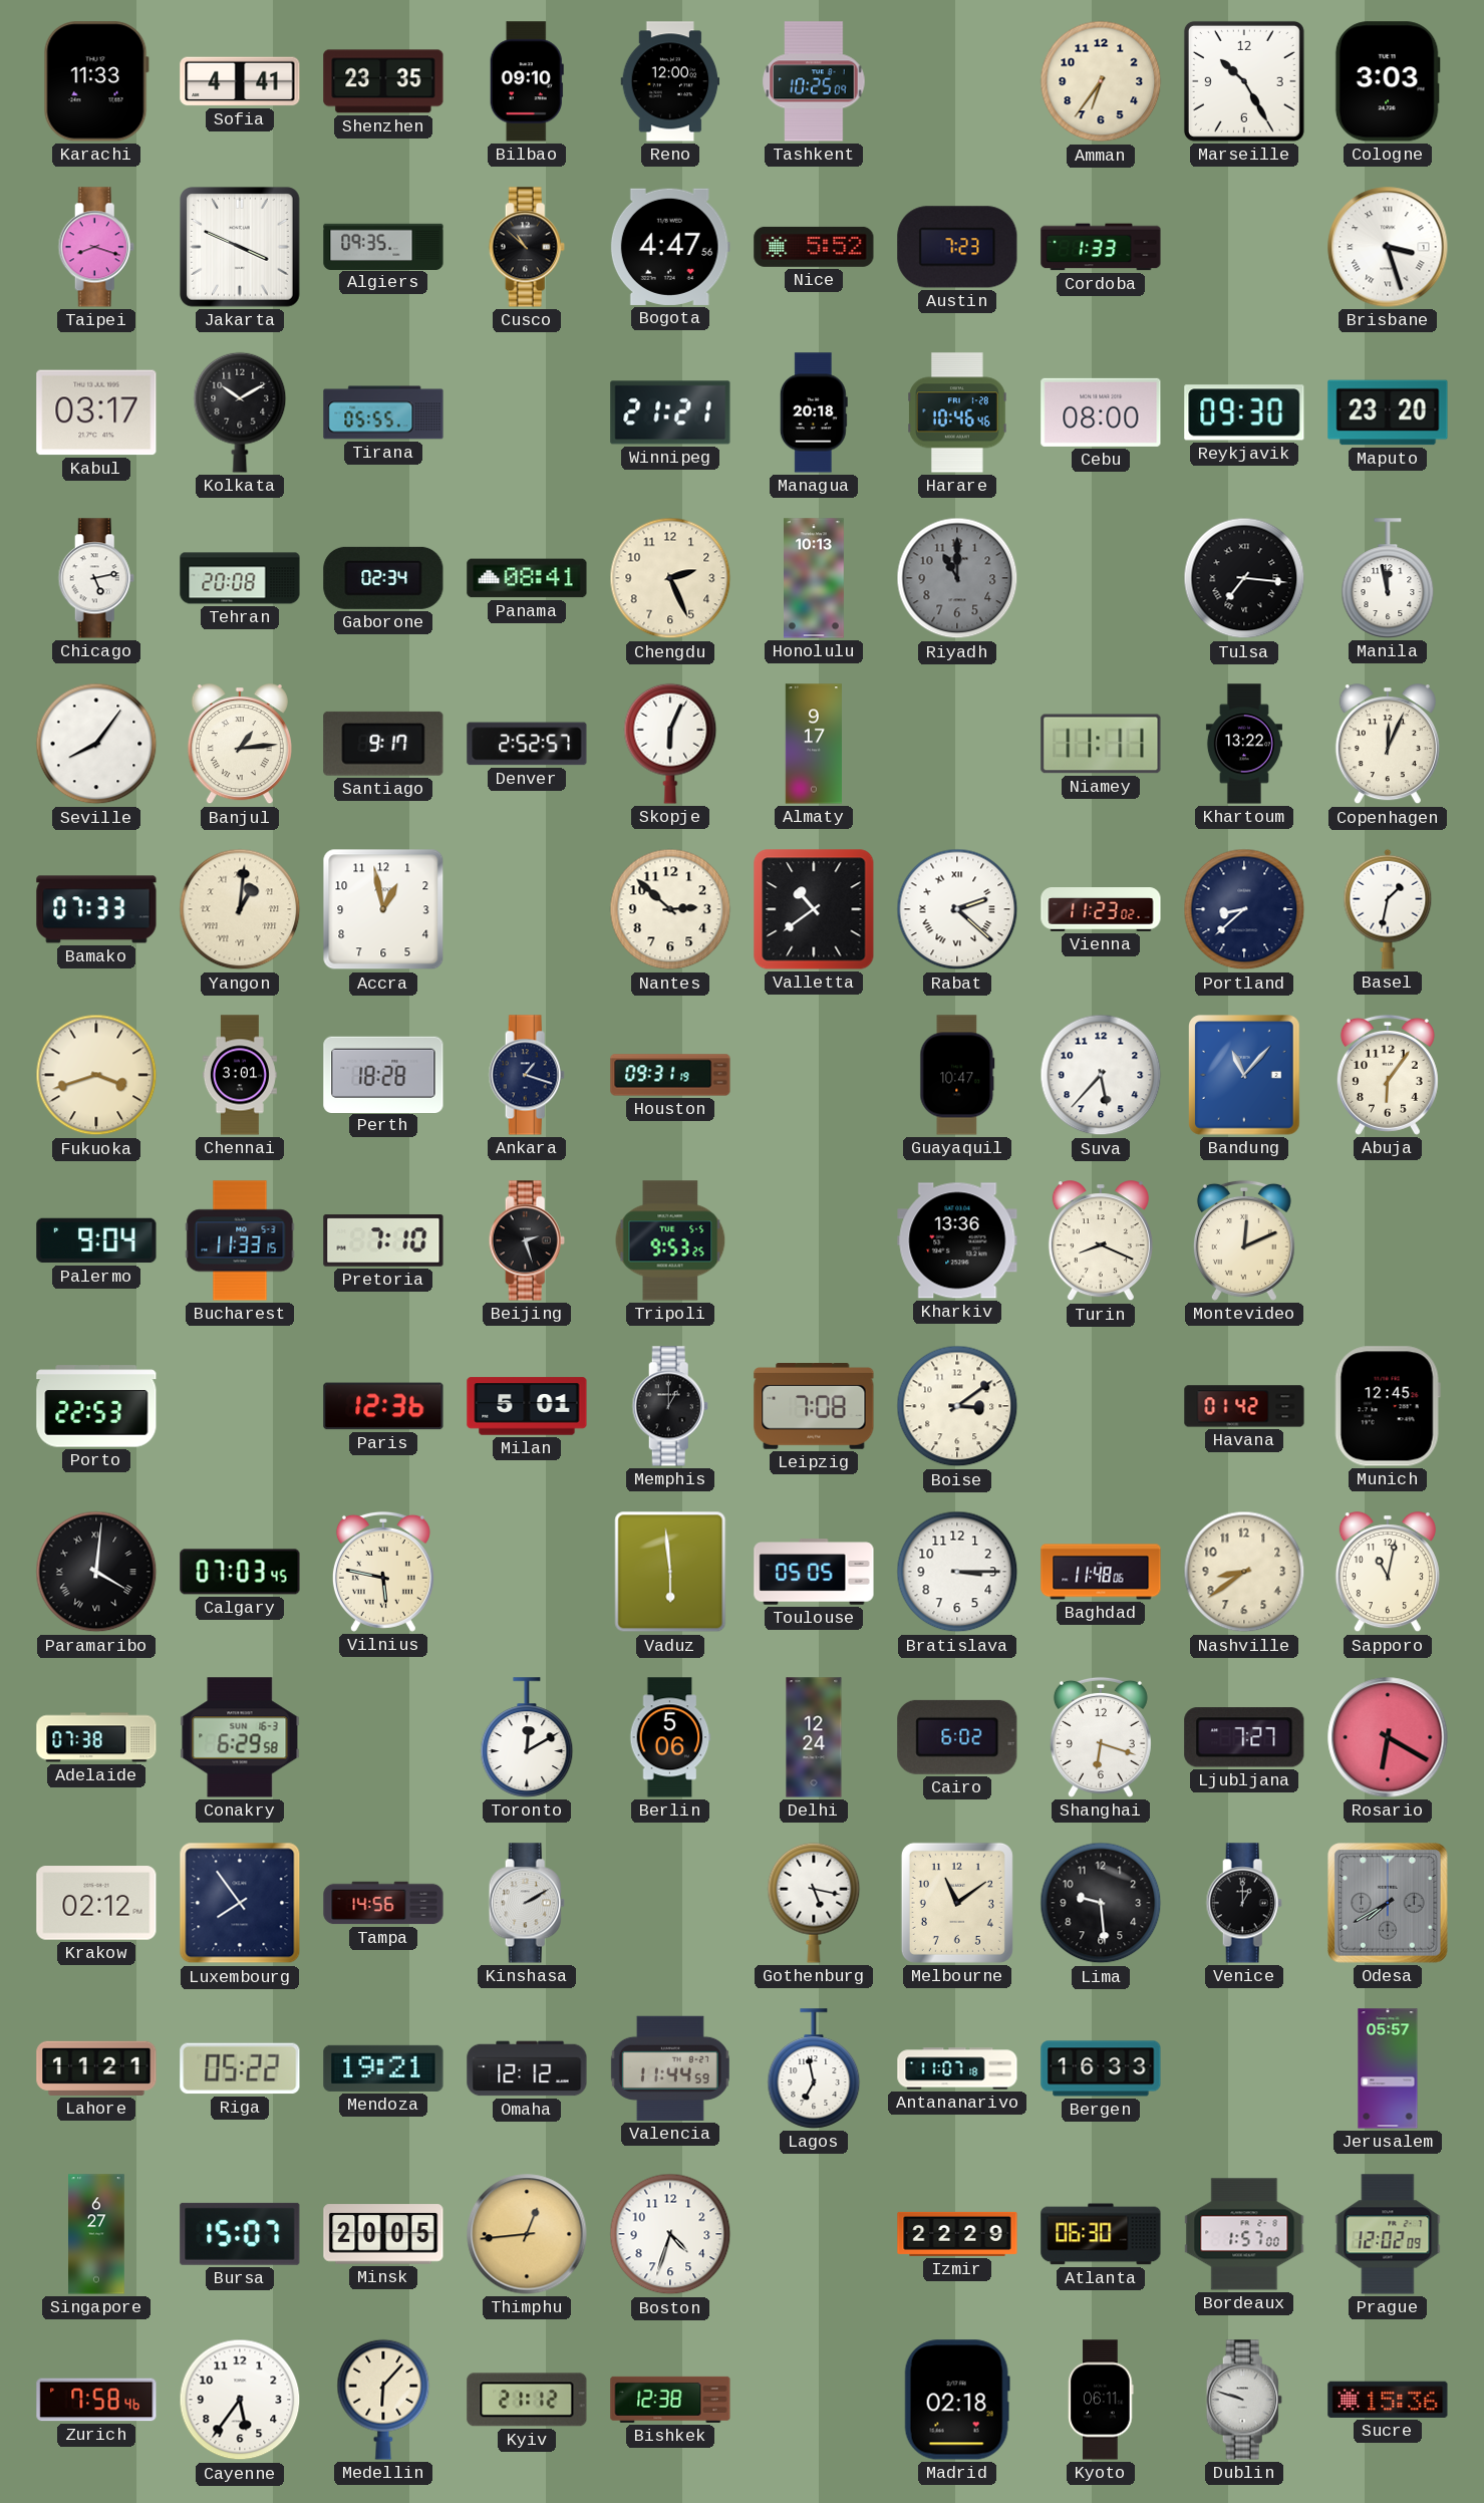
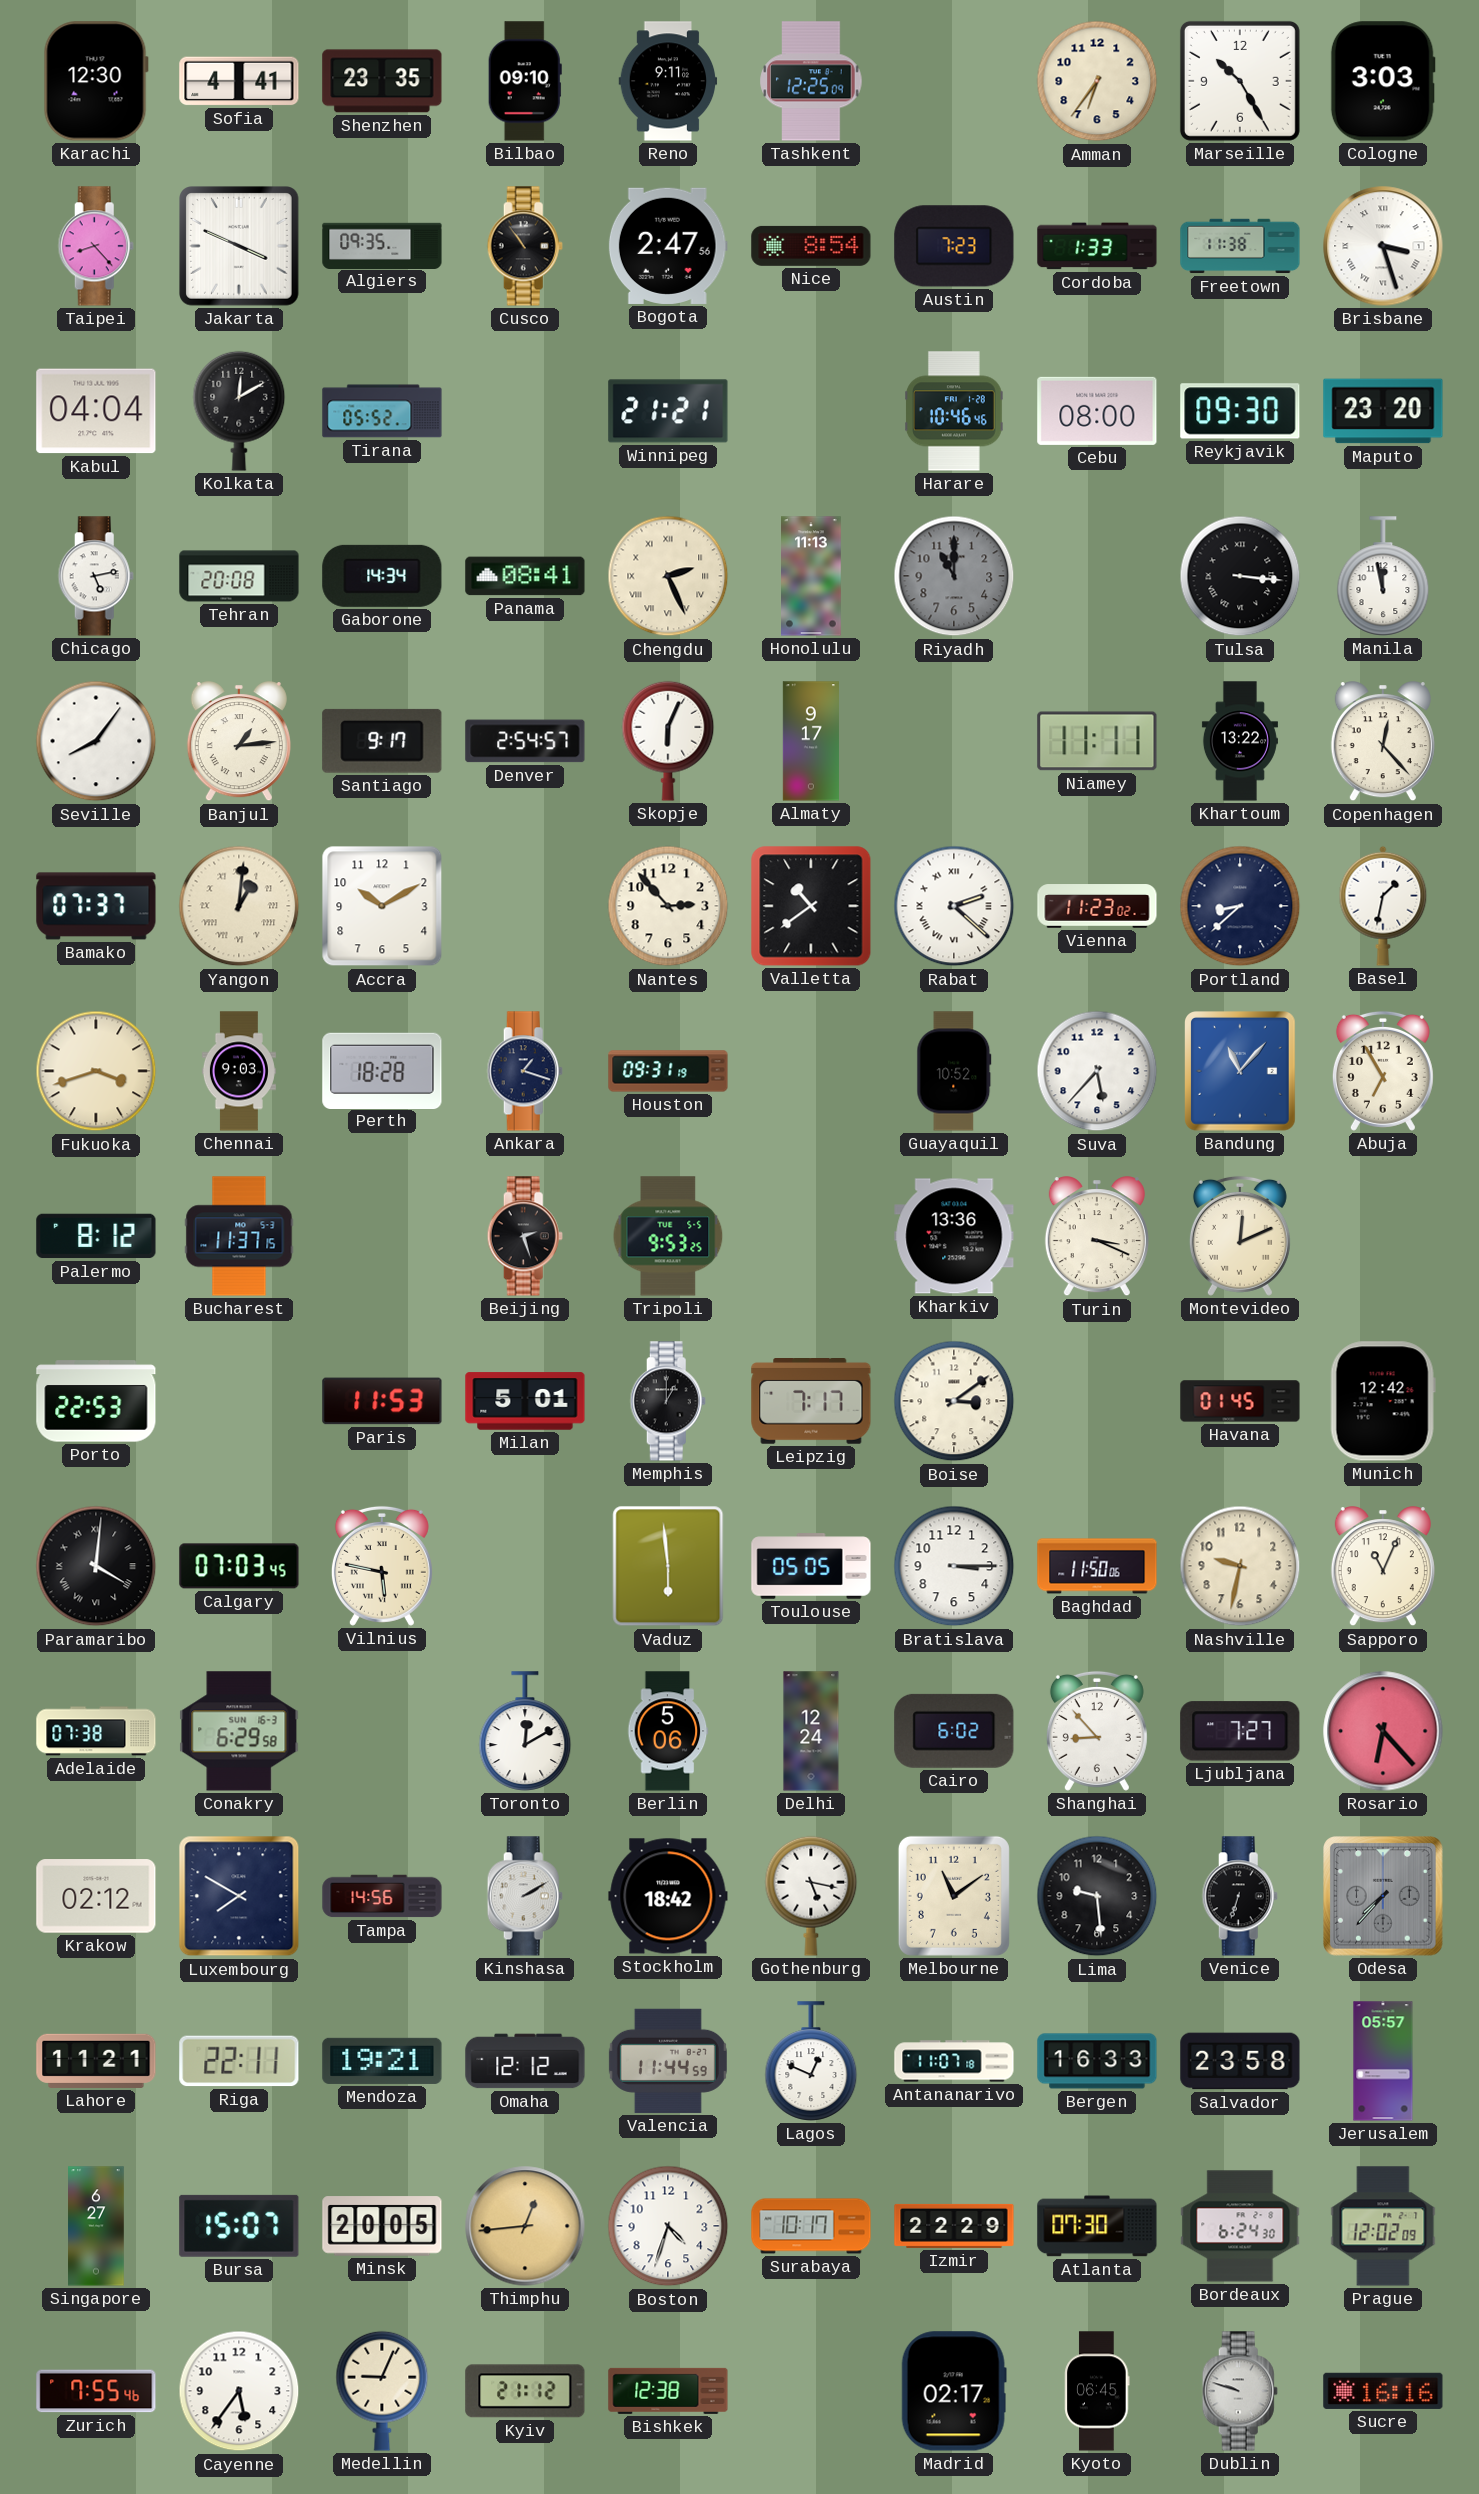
Karachi: 11:33 -> 12:30
Reno: 12:00 -> 9:11
Tashkent: 10:25 -> 12:25
Taipei: 8:18 -> 8:23
Cusco: 10:52 -> 10:54
Bogota: 4:47 -> 2:47
Nice: 5:52 -> 8:54
Freetown: none -> 11:38
Kabul: 03:17 -> 04:04
Kolkata: 10:10 -> 12:10
Tirana: 05:55 -> 05:52
Managua: 20:18 -> none
Gaborone: 02:34 -> 14:34
Chengdu numerals: Arabic -> Roman
Honolulu: 10:13 -> 11:13
Tulsa: 7:16 -> 3:16
Denver: 2:52 -> 2:54
Copenhagen: 12:04 -> 12:23
Bamako: 07:33 -> 07:37
Accra: 12:58 -> 10:10
Nantes: 2:52 -> 2:53
Chennai: 3:01 -> 9:03
Guayaquil: 10:47 -> 10:52
Abuja: 6:06 -> 6:55
Palermo: 9:04 -> 8:12
Bucharest: 11:33 -> 11:37
Pretoria: 7:10 -> none
Turin: 8:19 -> 3:19
Paris: 12:36 -> 11:53
Leipzig: 7:08 -> 7:17
Havana: 01:42 -> 01:45
Munich: 12:45 -> 12:42
Baghdad: 11:48 -> 11:50
Nashville: 8:39 -> 9:32
Sapporo: 11:02 -> 11:04
Shanghai: 6:18 -> 8:53
Rosario: 6:20 -> 6:23
Luxembourg: 7:54 -> 7:50
Stockholm: none -> 18:42
Venice: 1:00 -> 6:33
Odesa: 7:40 -> 7:37
Riga: 05:22 -> 22:11
Lagos: 6:58 -> 12:49
Salvador: none -> 23:58
Surabaya: none -> 10:17
Atlanta: 06:30 -> 07:30
Bordeaux: 1:57 -> 6:24
Zurich: 7:58 -> 7:55
Medellin: 6:07 -> 9:04
Madrid: 02:18 -> 02:17
Kyoto: 06:11 -> 06:45
Sucre: 15:36 -> 16:16
